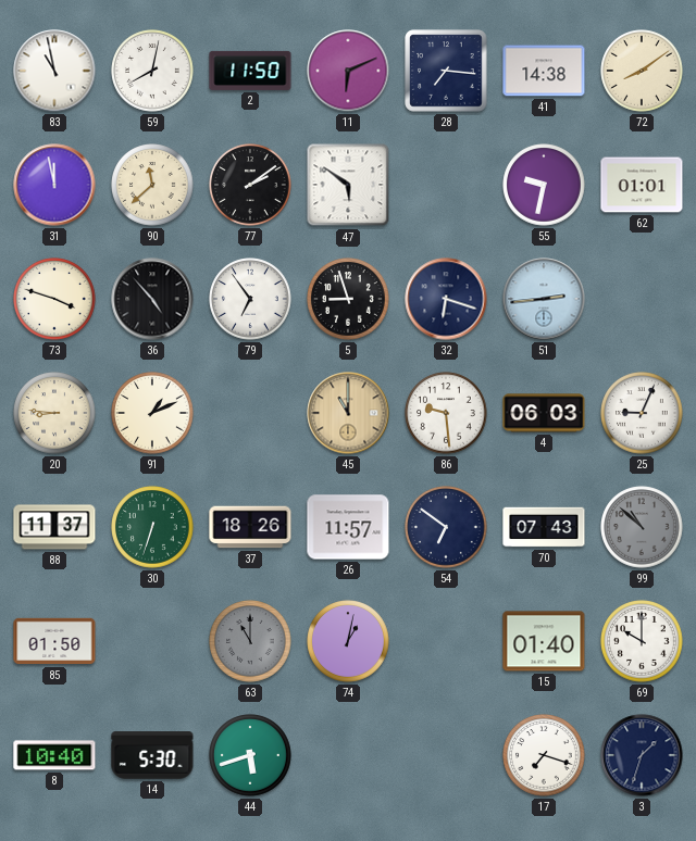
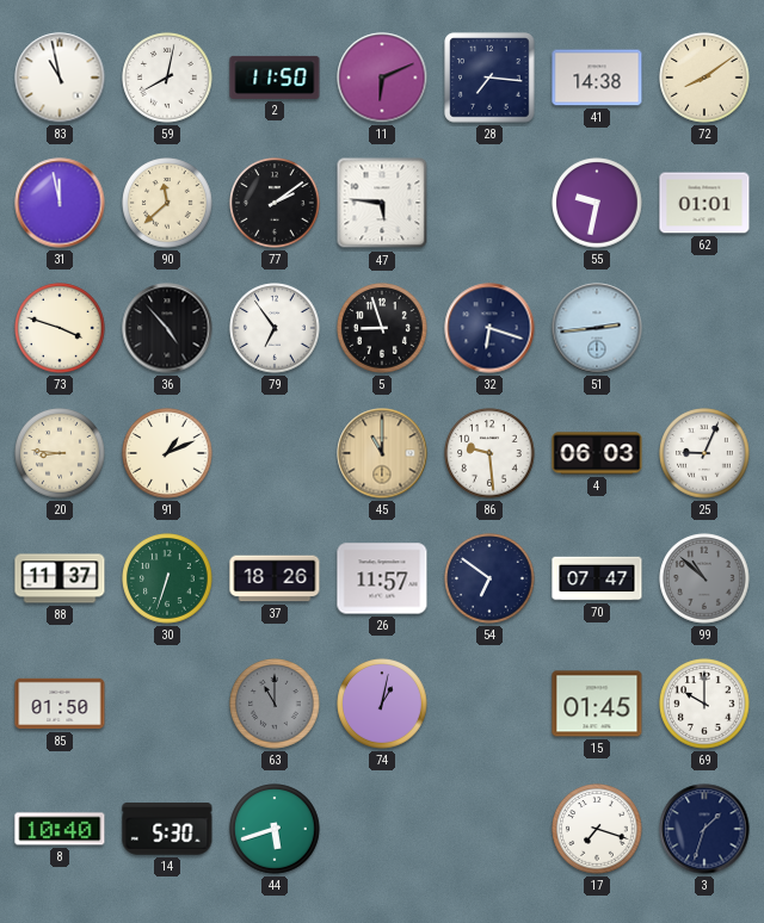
47: 5:51 -> 5:46
70: 07:43 -> 07:47
15: 01:40 -> 01:45
